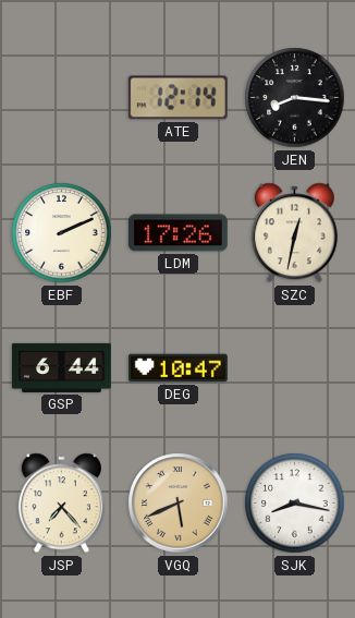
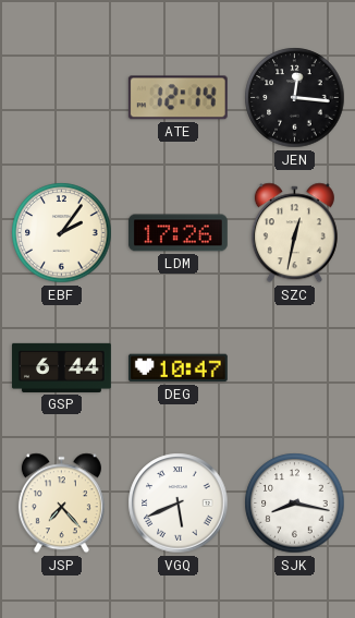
JEN: 8:16 -> 12:16
EBF: 2:11 -> 2:06
VGQ dial: champagne -> white
